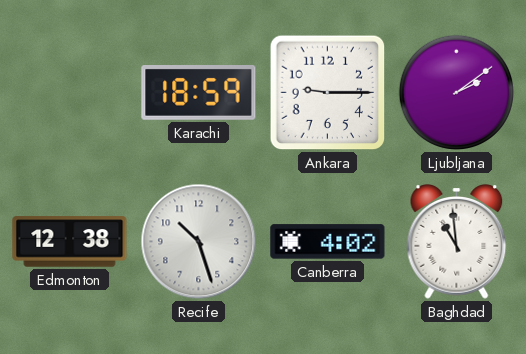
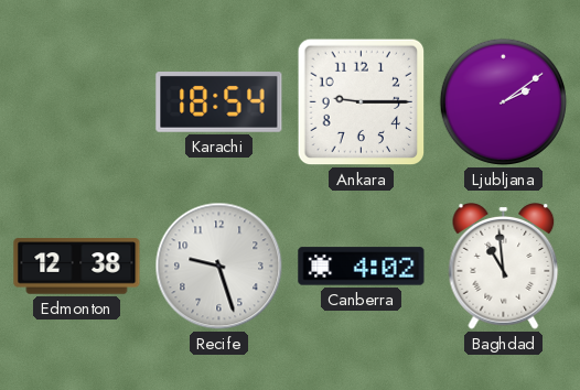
Karachi: 18:59 -> 18:54
Recife: 10:27 -> 9:27
